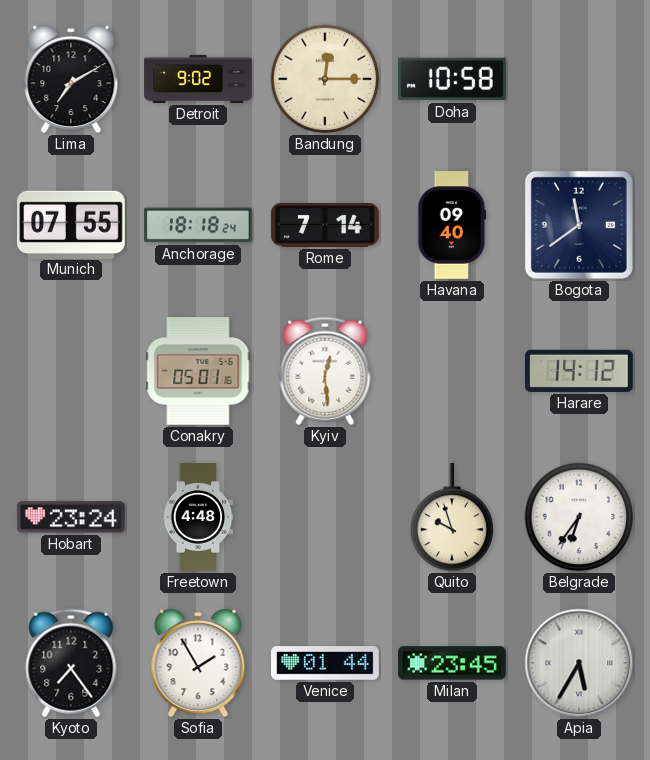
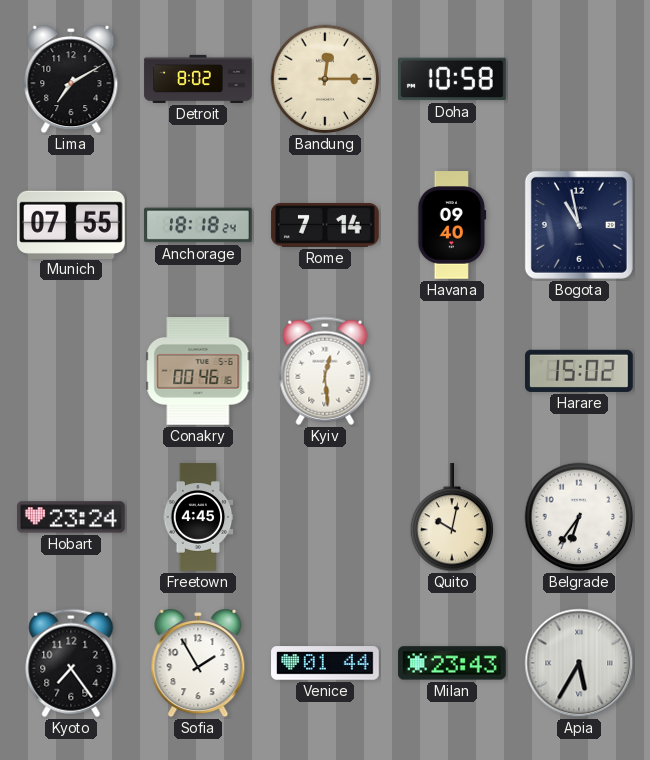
Detroit: 9:02 -> 8:02
Bogota: 11:39 -> 10:58
Conakry: 05:01 -> 00:46
Harare: 14:12 -> 15:02
Freetown: 4:48 -> 4:45
Quito: 9:57 -> 10:02
Milan: 23:45 -> 23:43
